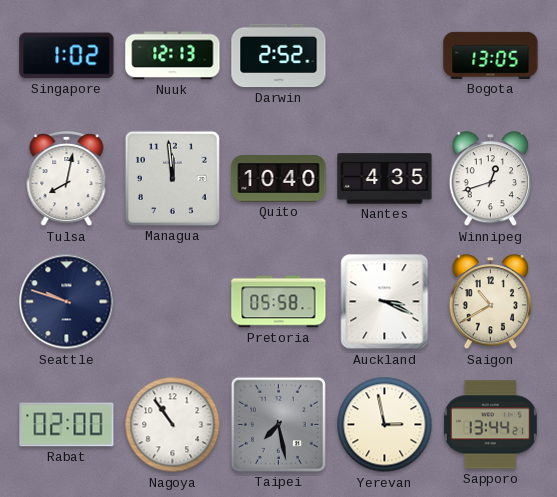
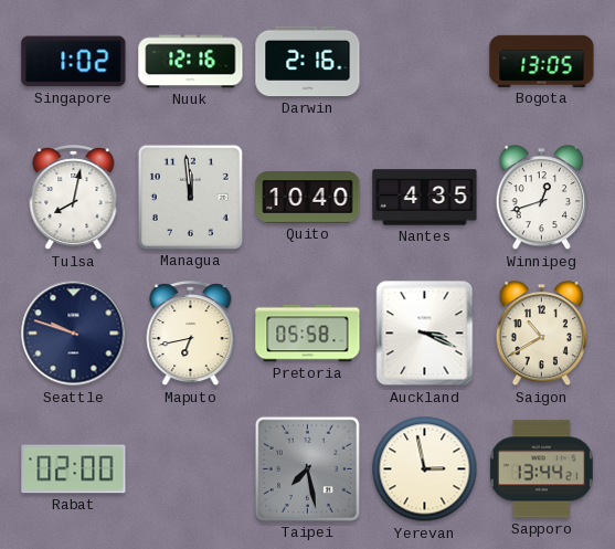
Nuuk: 12:13 -> 12:16
Darwin: 2:52 -> 2:16
Maputo: none -> 6:43
Nagoya: 10:54 -> none
